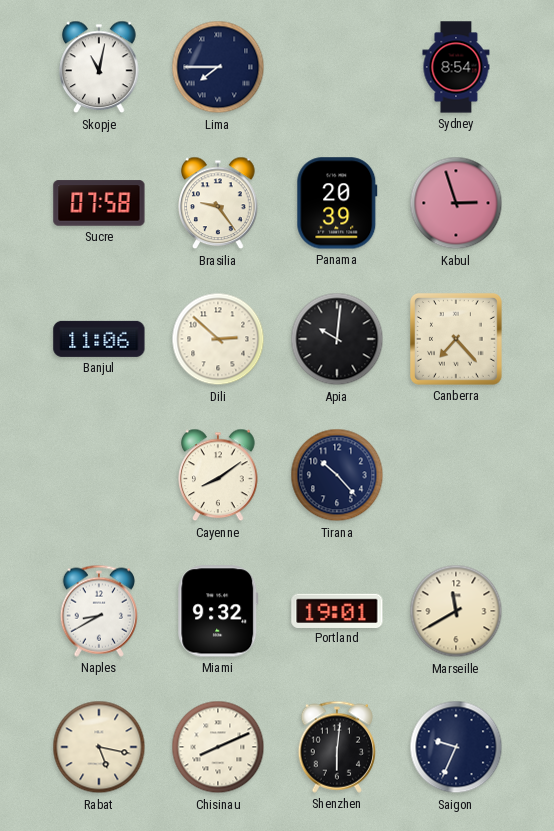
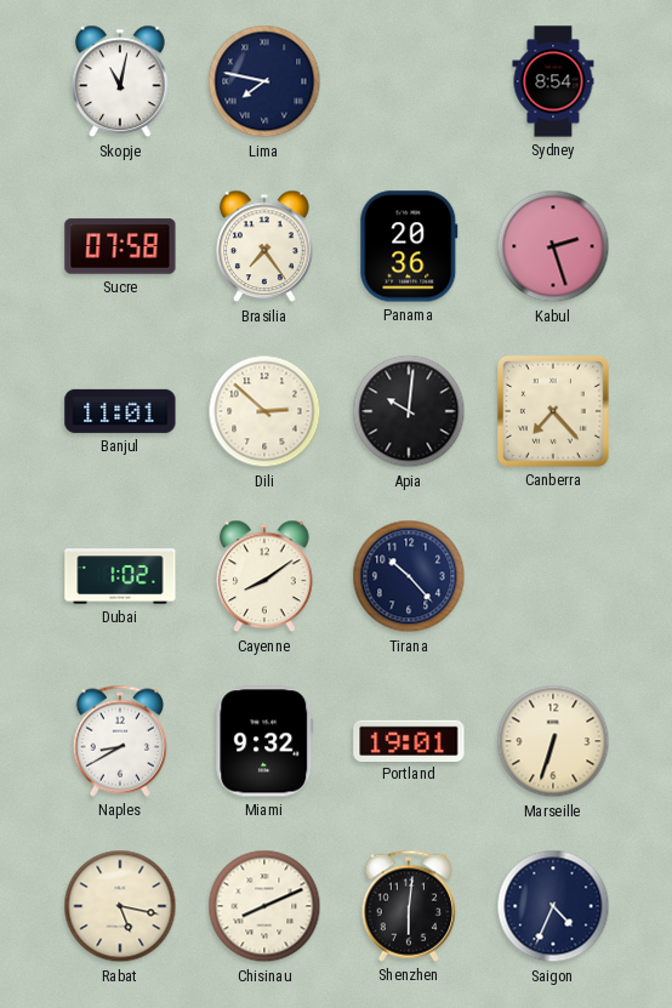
Lima: 7:45 -> 7:47
Brasilia: 9:24 -> 7:24
Panama: 20:39 -> 20:36
Kabul: 2:57 -> 2:27
Banjul: 11:06 -> 11:01
Dubai: none -> 1:02
Marseille: 11:40 -> 6:33
Saigon: 9:34 -> 4:34
